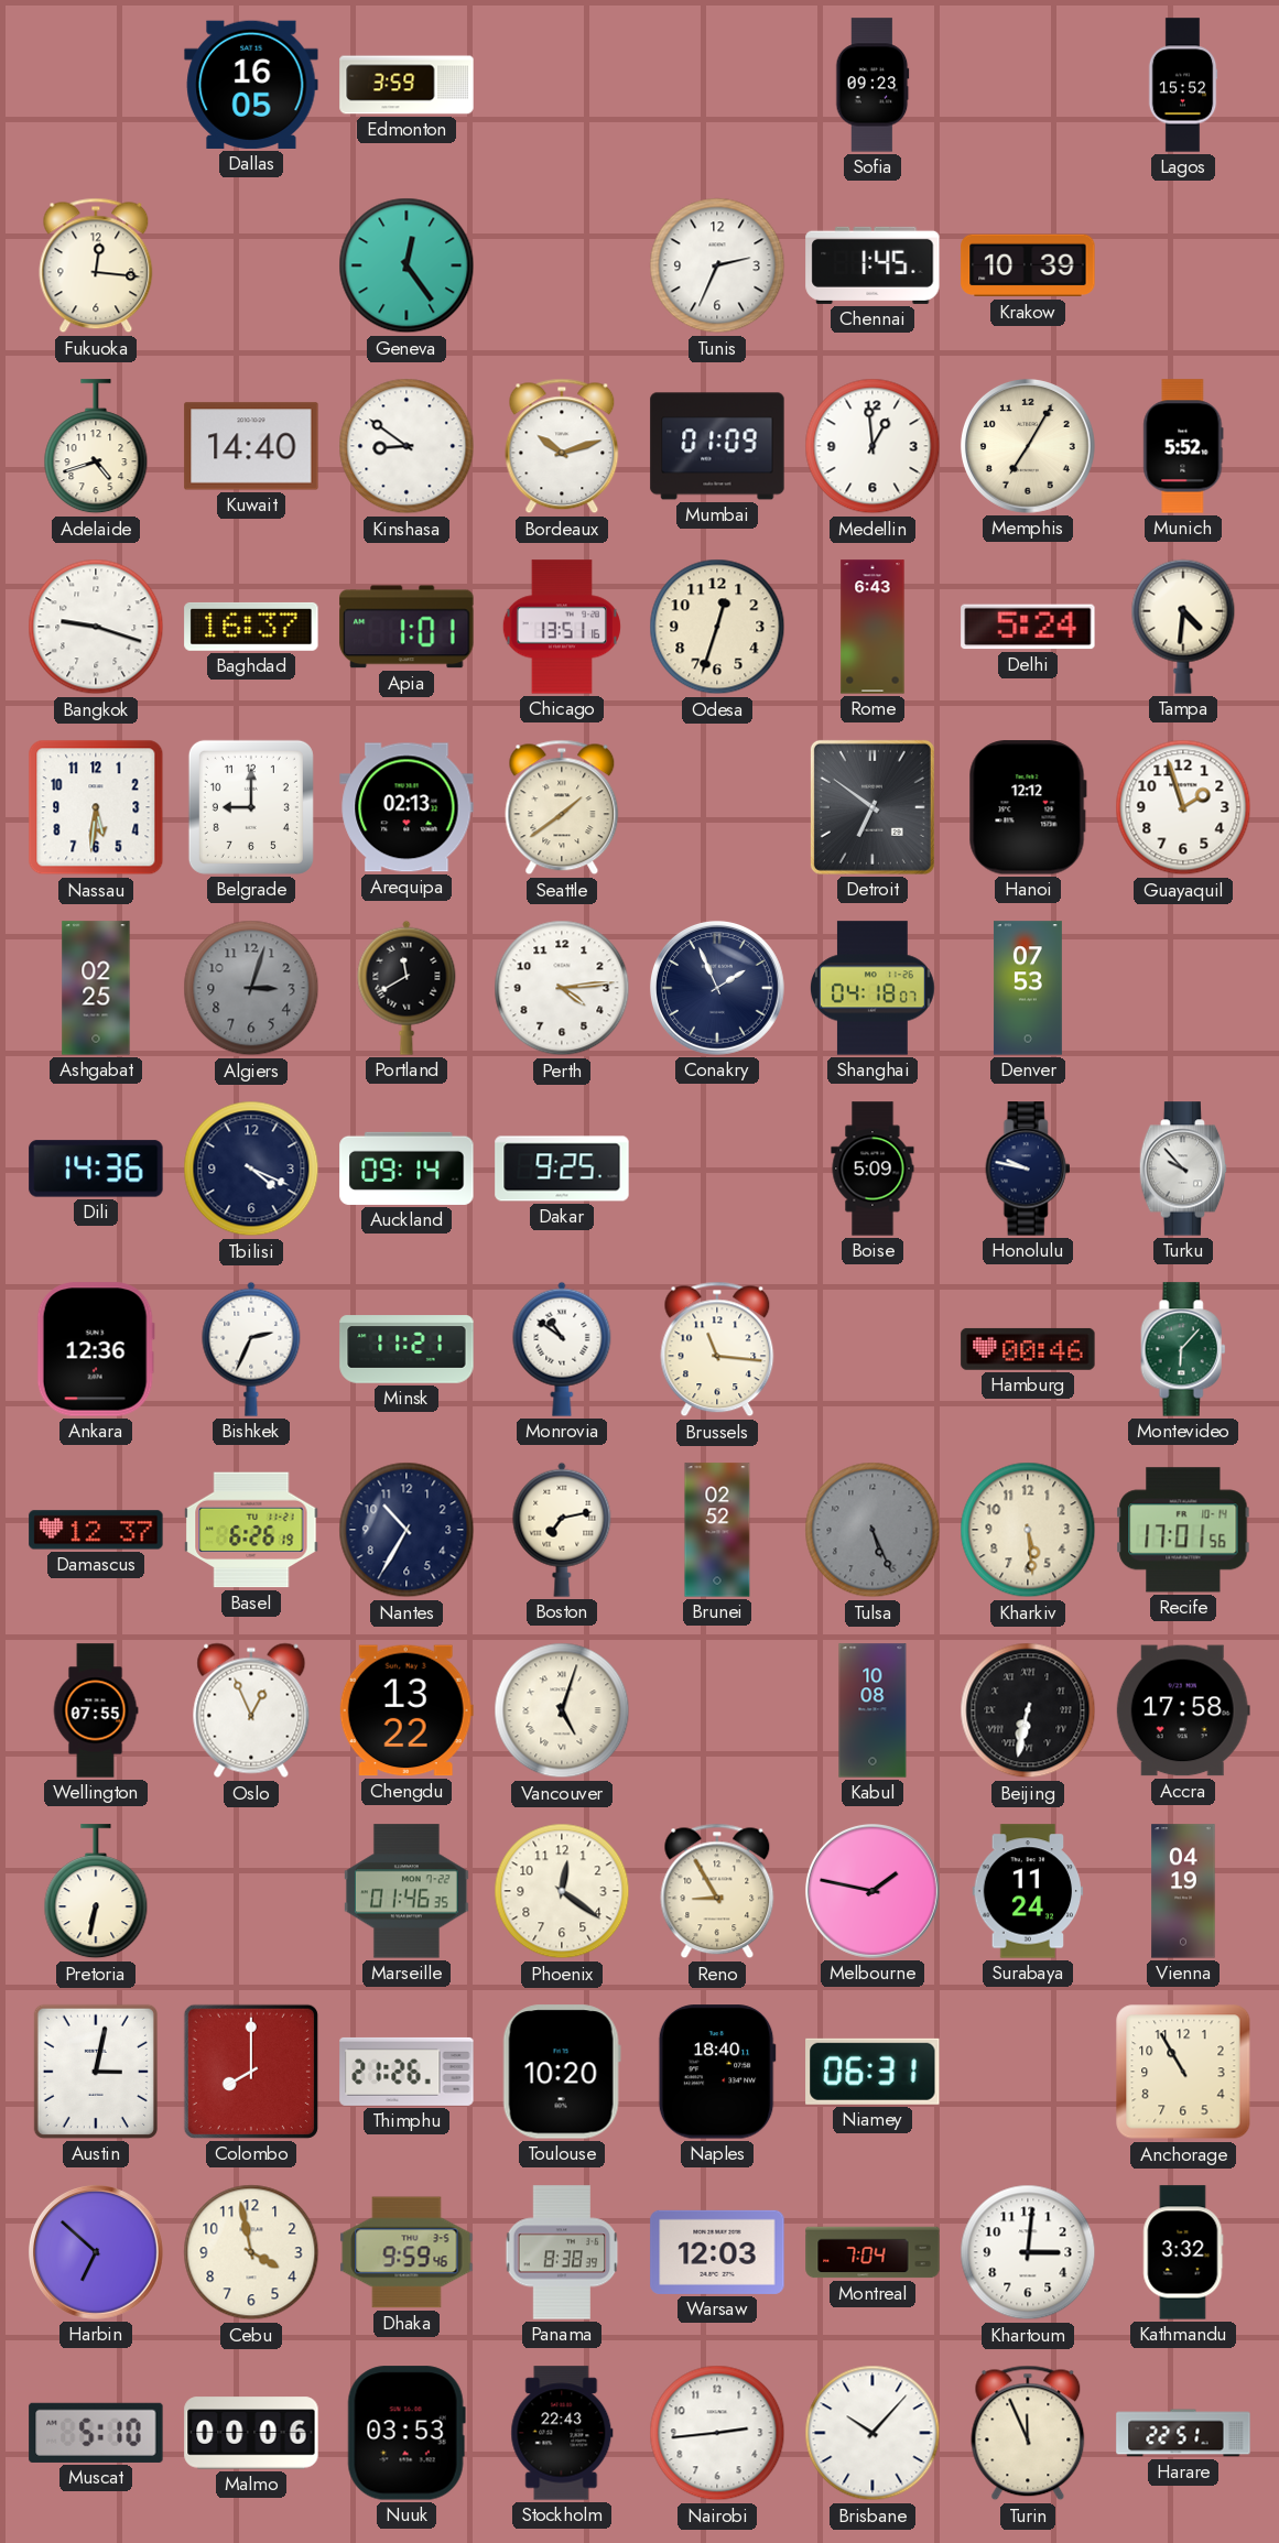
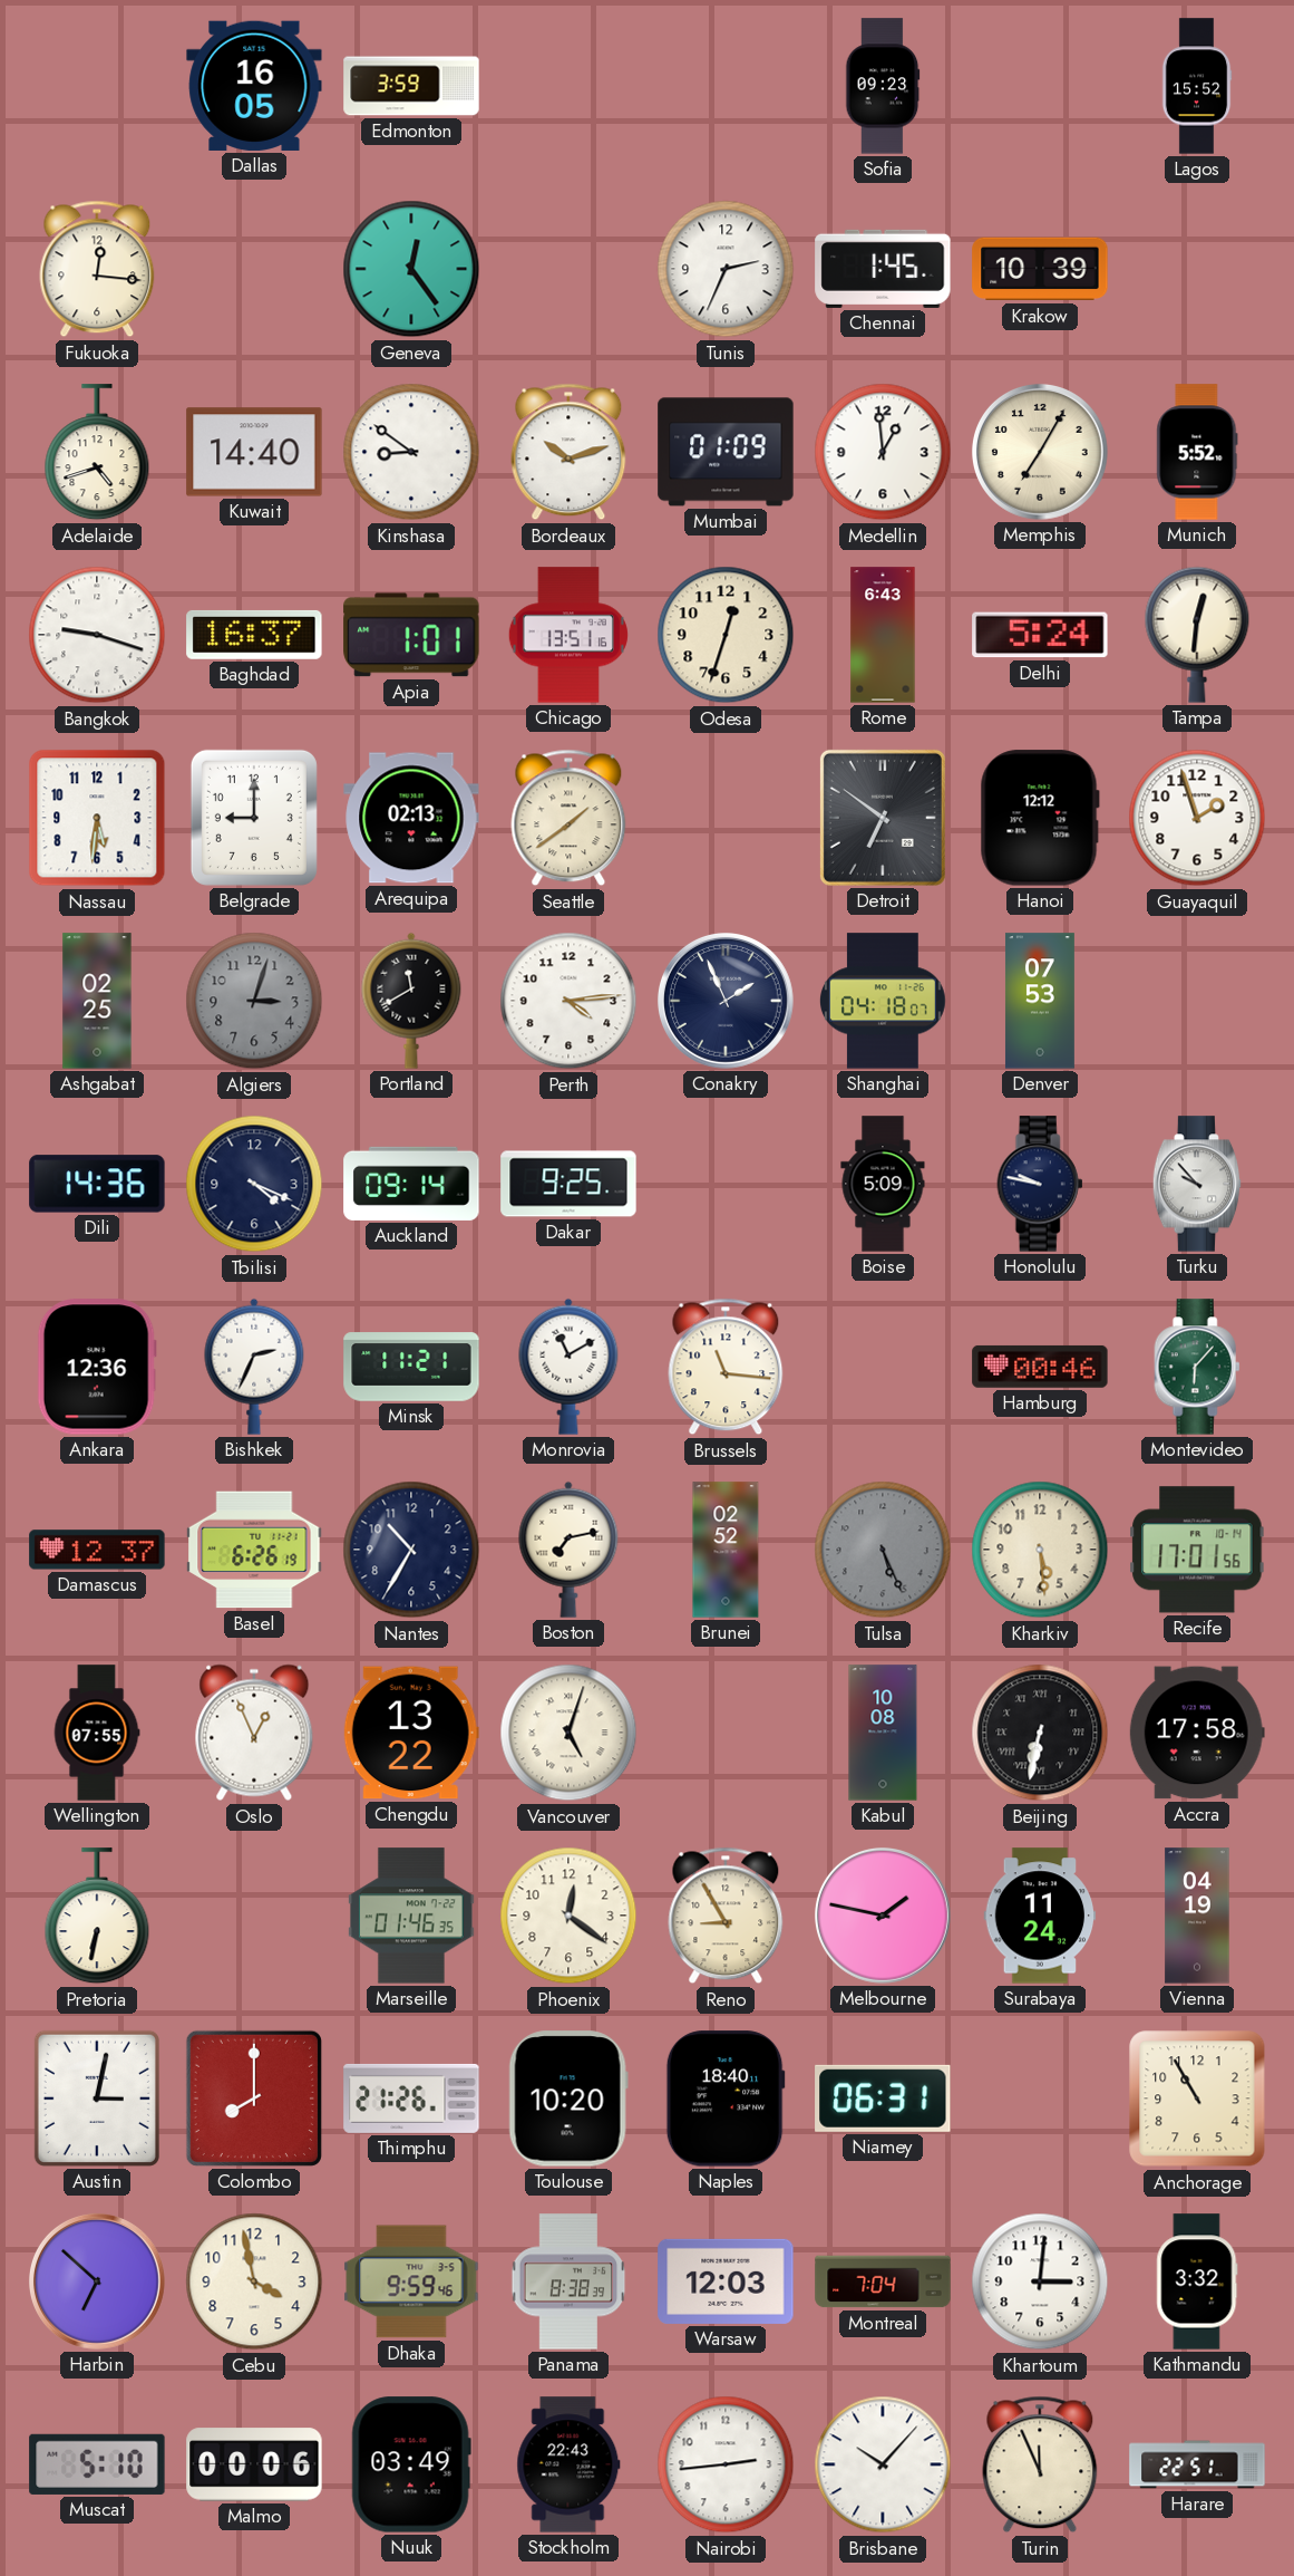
Tampa: 4:31 -> 12:31
Monrovia: 10:51 -> 11:10
Nuuk: 03:53 -> 03:49
